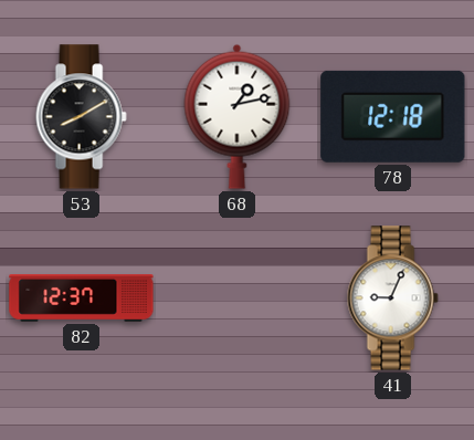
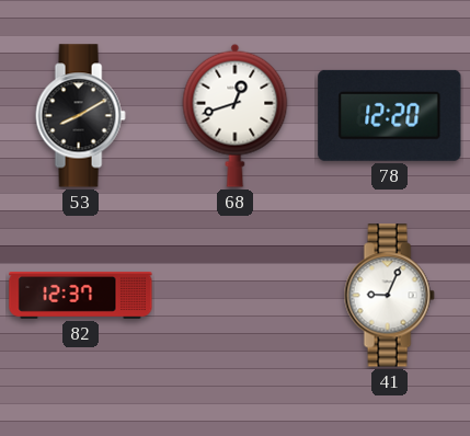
68: 1:13 -> 12:42
78: 12:18 -> 12:20
